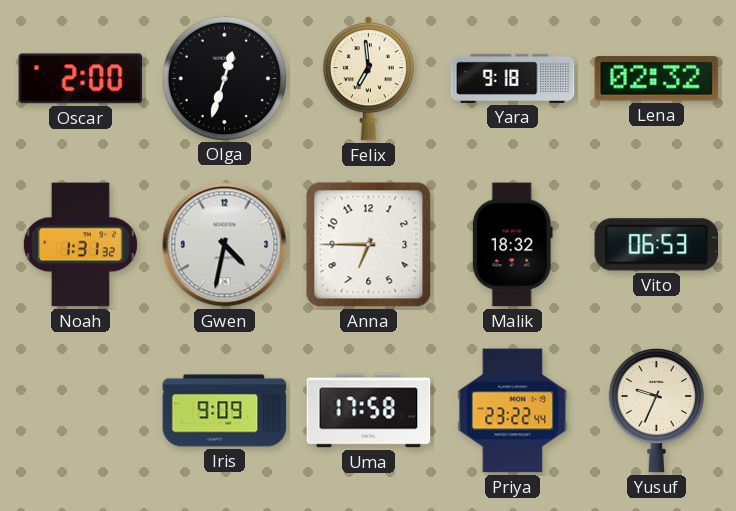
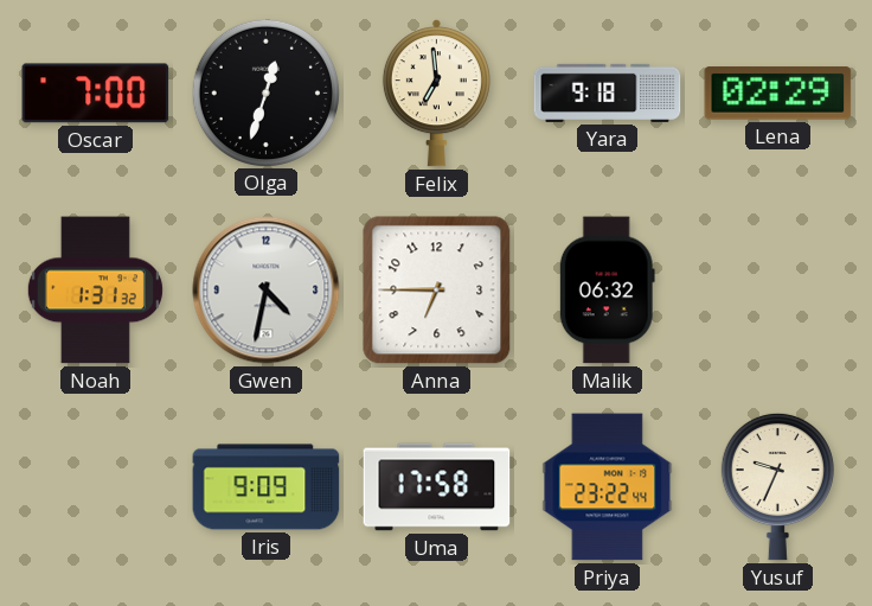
Oscar: 2:00 -> 7:00
Lena: 02:32 -> 02:29
Malik: 18:32 -> 06:32
Vito: 06:53 -> none
